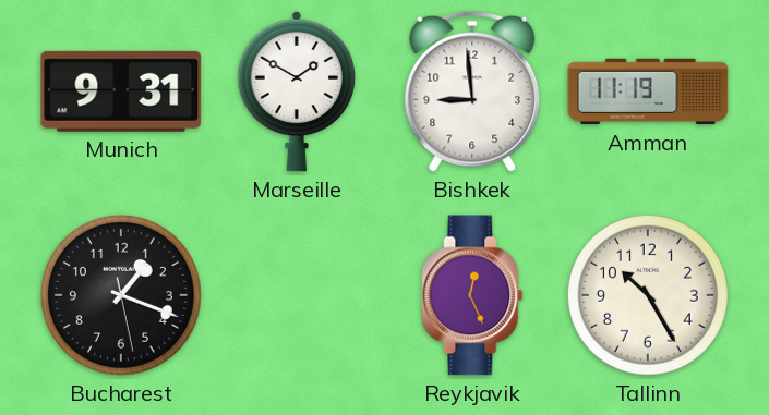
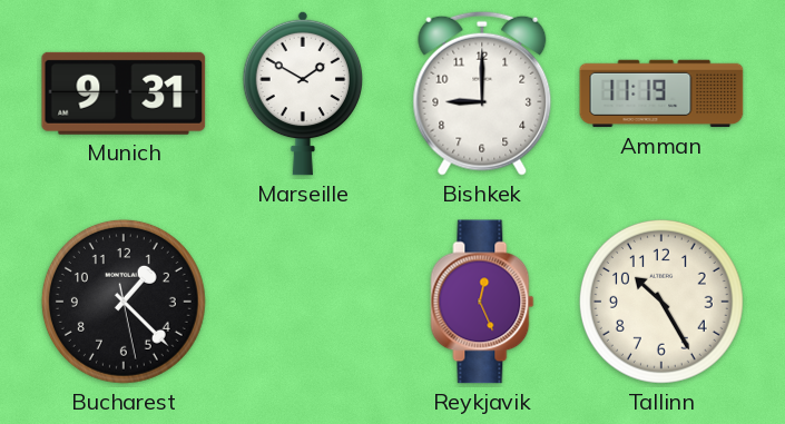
Bishkek: 8:59 -> 9:00
Bucharest: 1:18 -> 1:22
